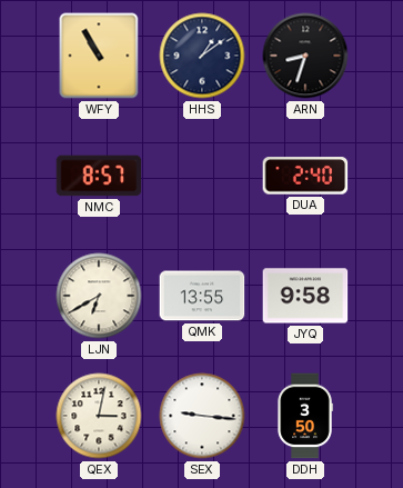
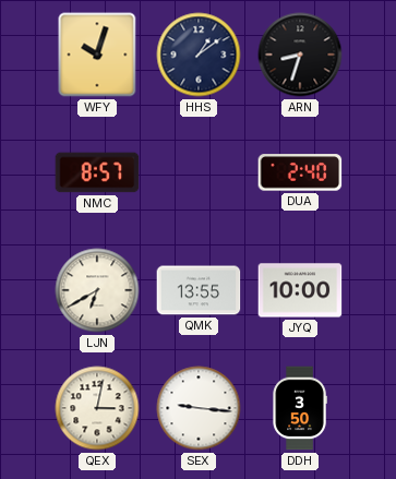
WFY: 10:55 -> 10:03
JYQ: 9:58 -> 10:00
